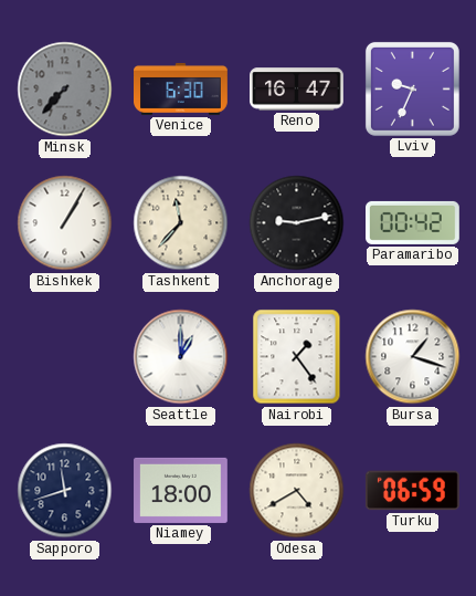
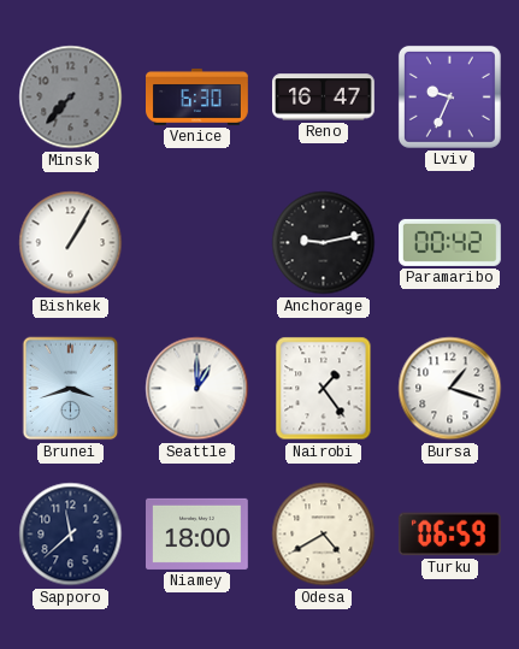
Tashkent: 11:37 -> none
Brunei: none -> 3:42
Sapporo: 11:42 -> 11:38
